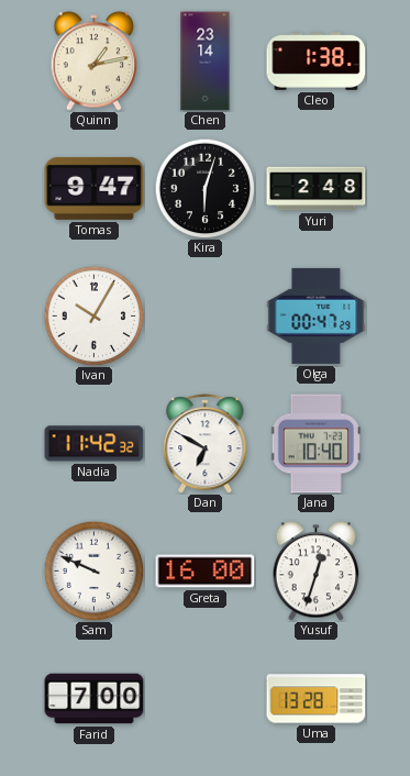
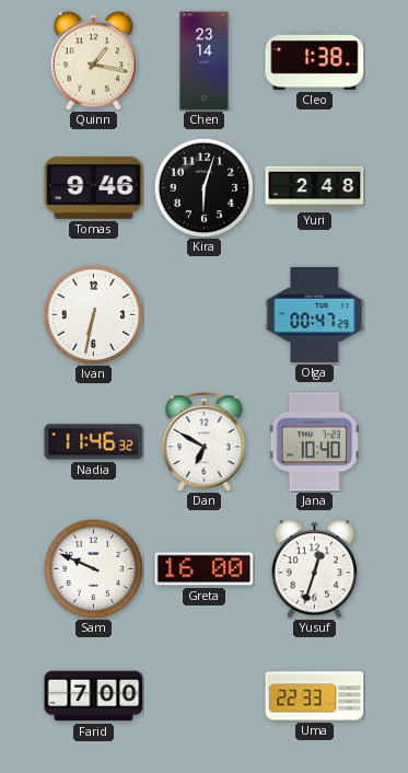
Quinn: 1:13 -> 1:17
Tomas: 9:47 -> 9:46
Ivan: 10:05 -> 6:32
Nadia: 11:42 -> 11:46
Uma: 13:28 -> 22:33
